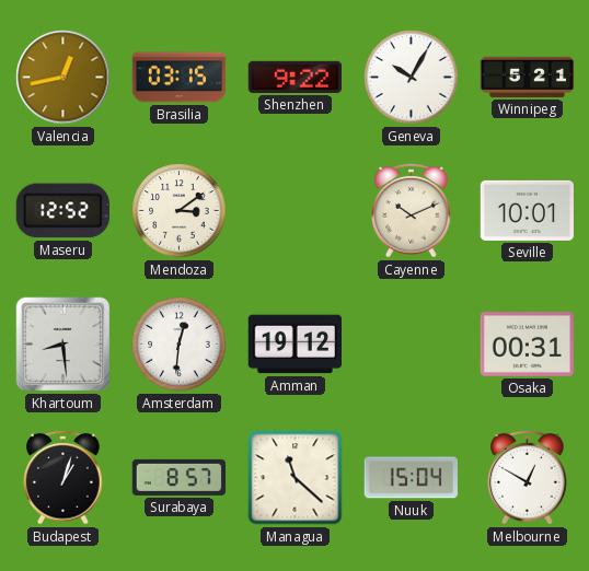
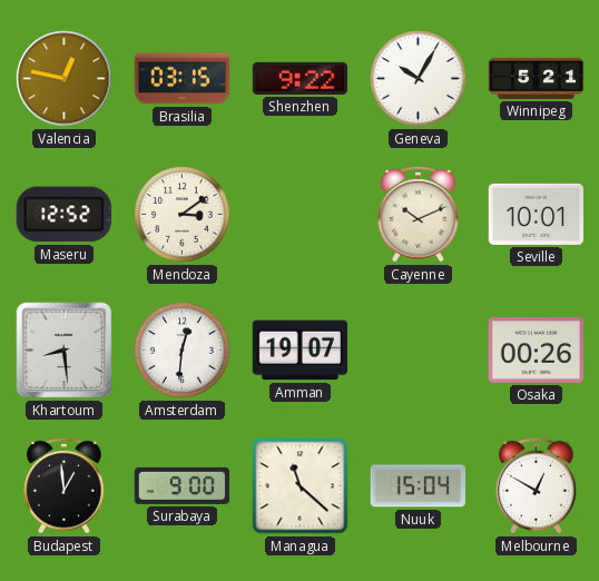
Valencia: 12:43 -> 12:47
Amman: 19:12 -> 19:07
Osaka: 00:31 -> 00:26
Budapest: 1:03 -> 12:59
Surabaya: 8:57 -> 9:00
